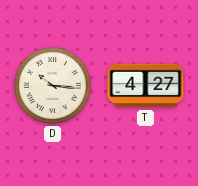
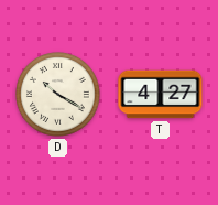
D: 10:16 -> 10:20
